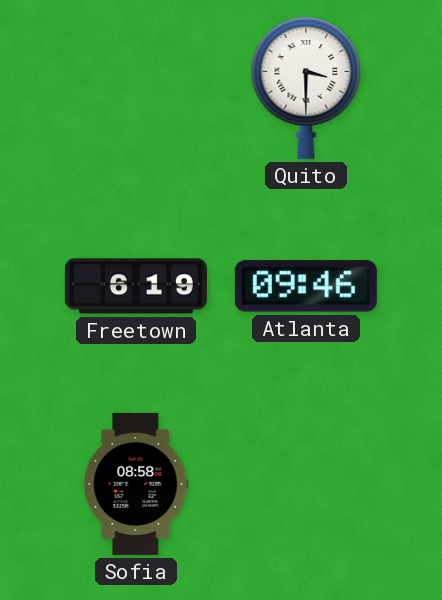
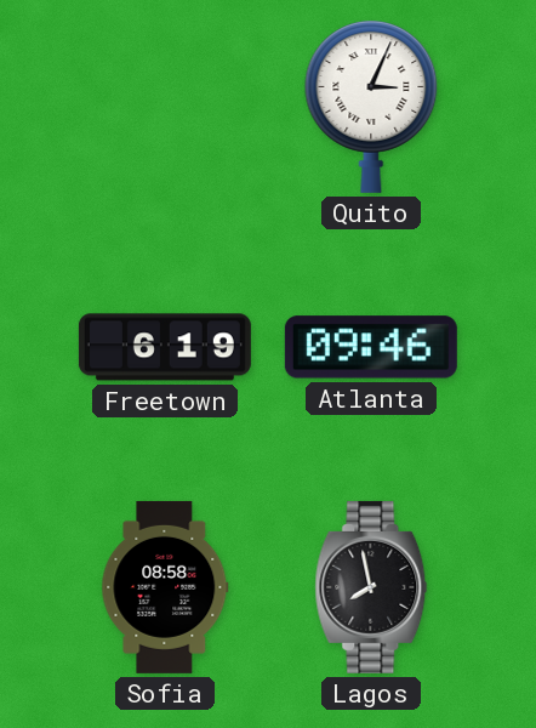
Quito: 3:30 -> 3:04
Lagos: none -> 7:58
